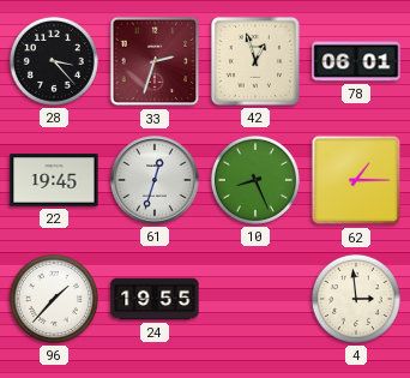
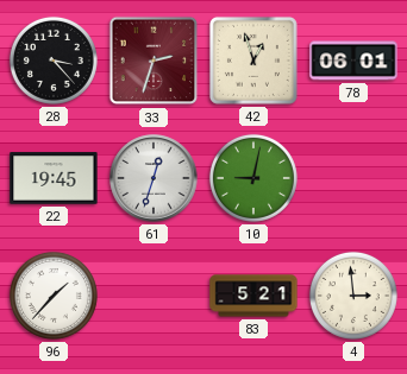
10: 8:26 -> 9:02
62: 1:15 -> none
24: 19:55 -> none
83: none -> 5:21
